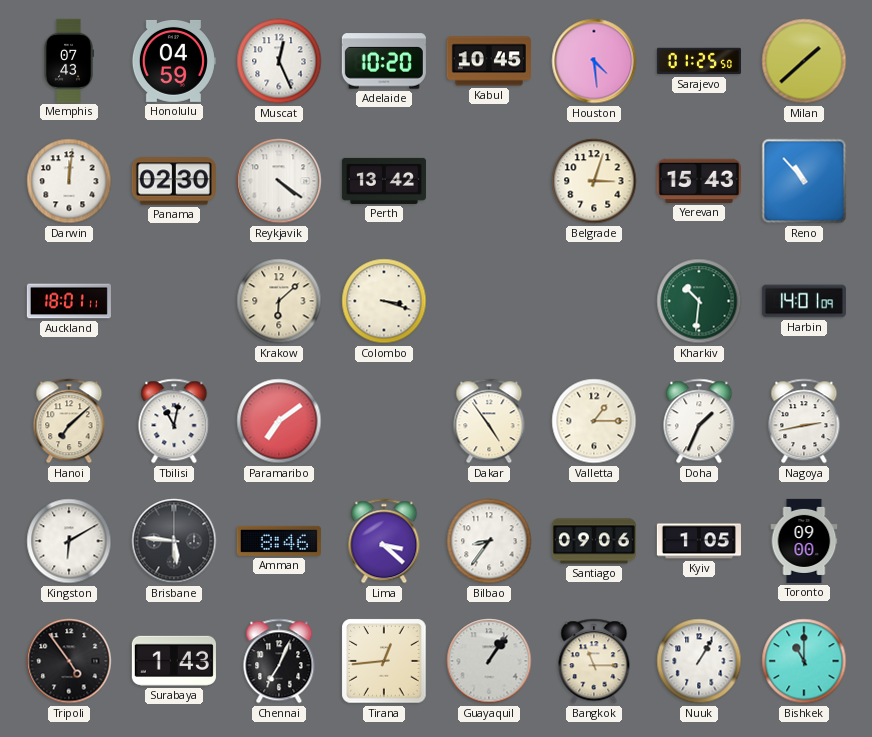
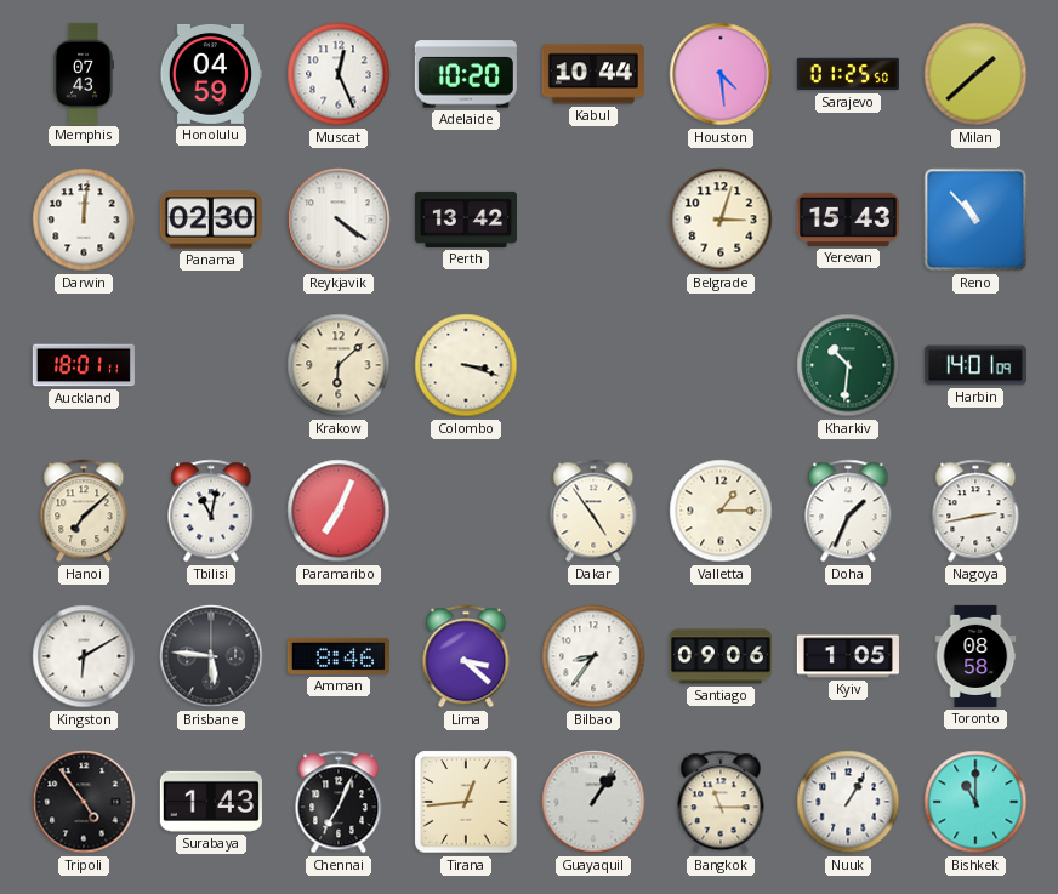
Kabul: 10:45 -> 10:44
Paramaribo: 7:09 -> 7:04
Toronto: 09:00 -> 08:58
